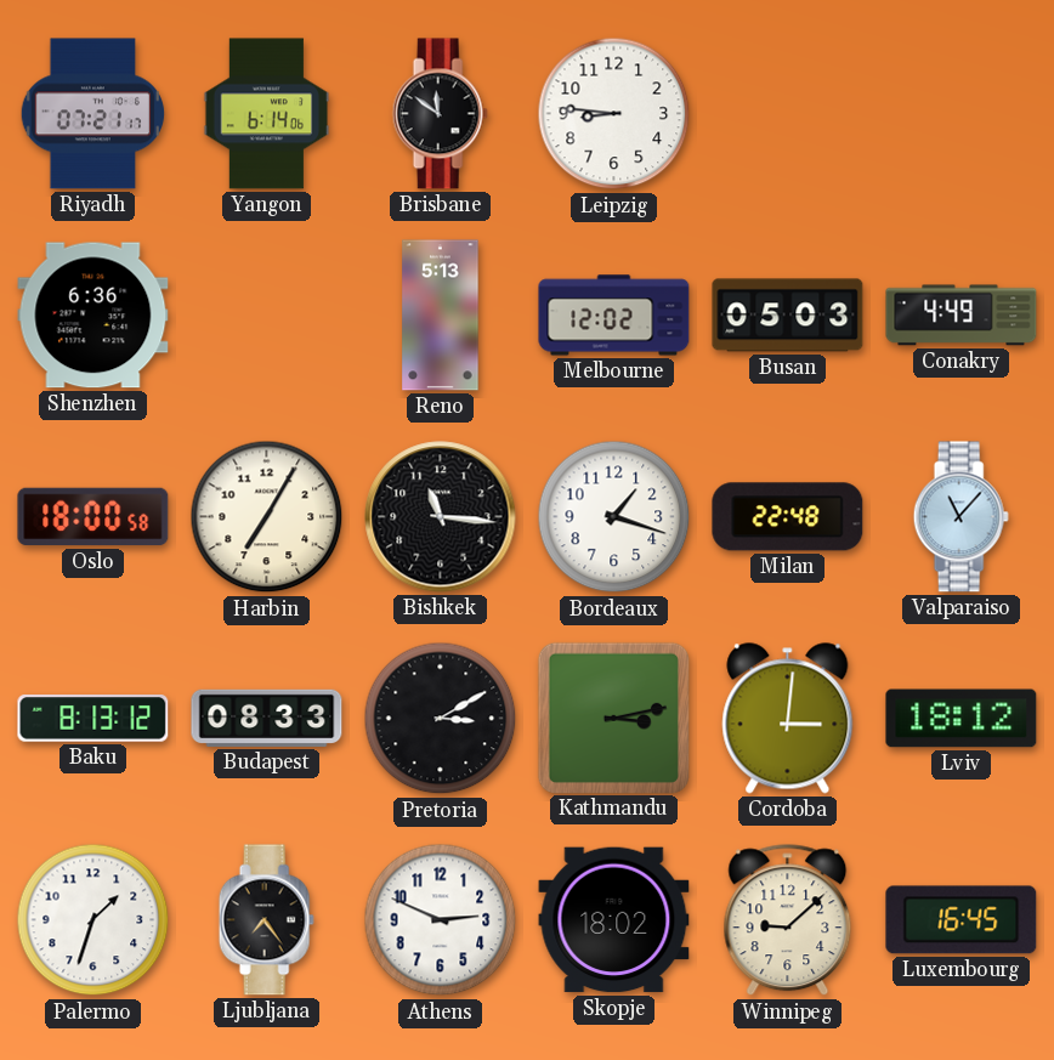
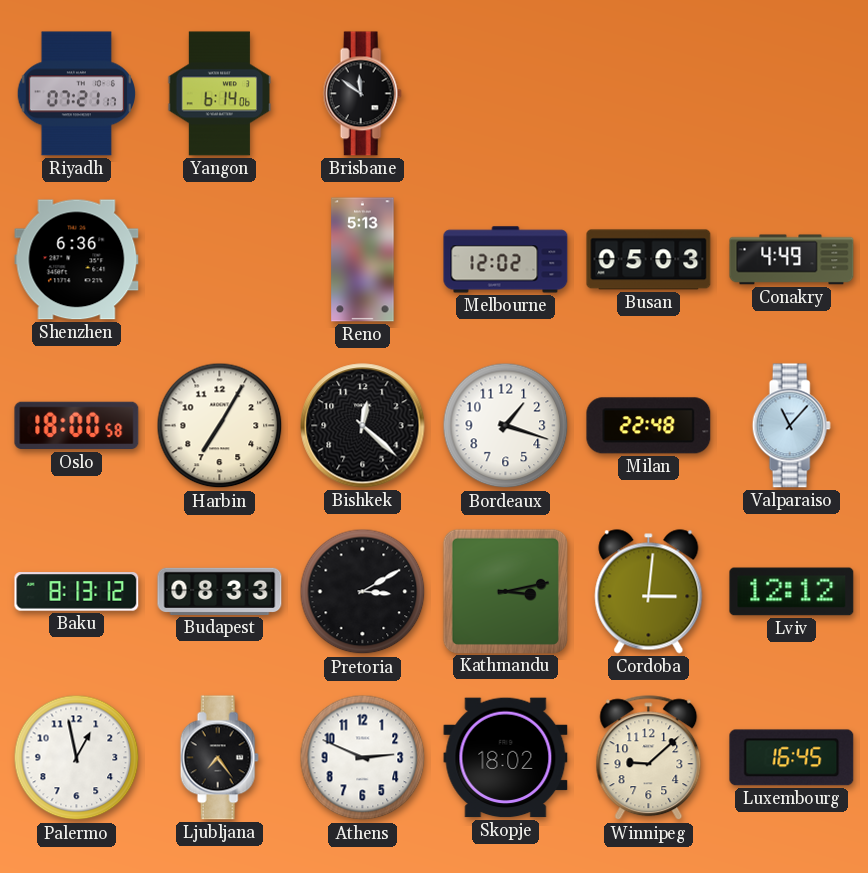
Leipzig: 8:46 -> none
Bishkek: 11:16 -> 12:22
Lviv: 18:12 -> 12:12
Palermo: 1:33 -> 12:58
